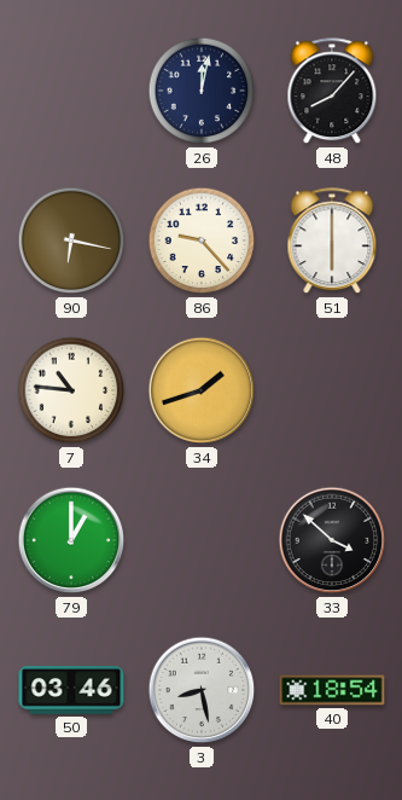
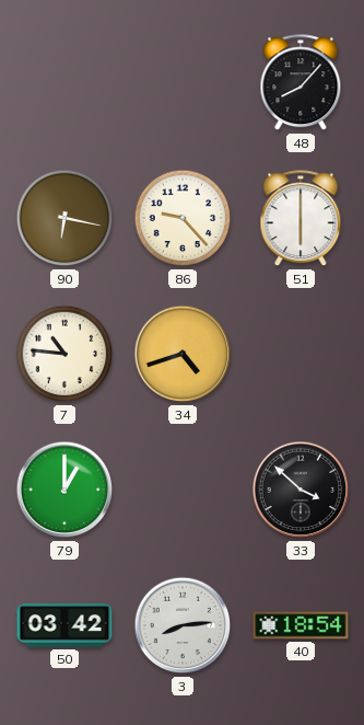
26: 12:02 -> none
34: 1:42 -> 4:42
50: 03:46 -> 03:42
3: 8:28 -> 8:14
